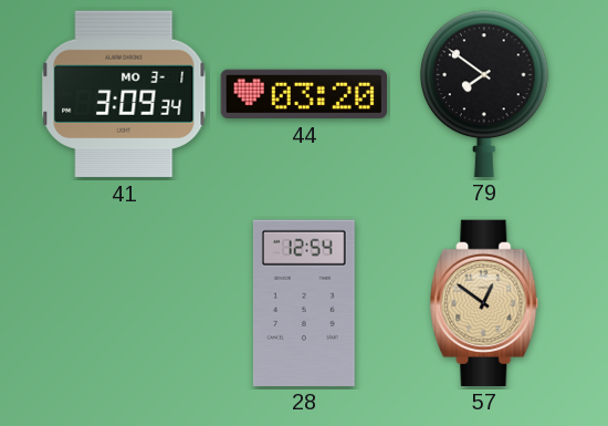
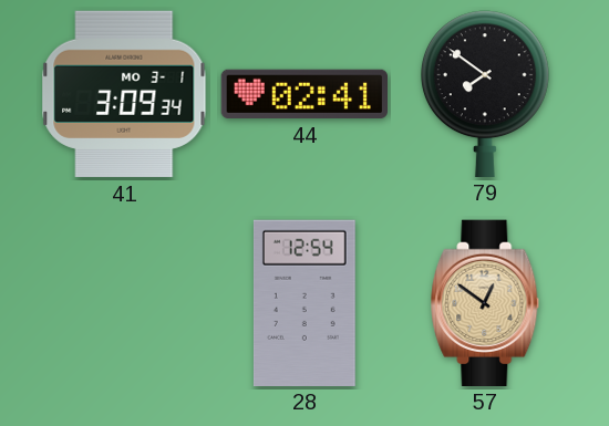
44: 03:20 -> 02:41
